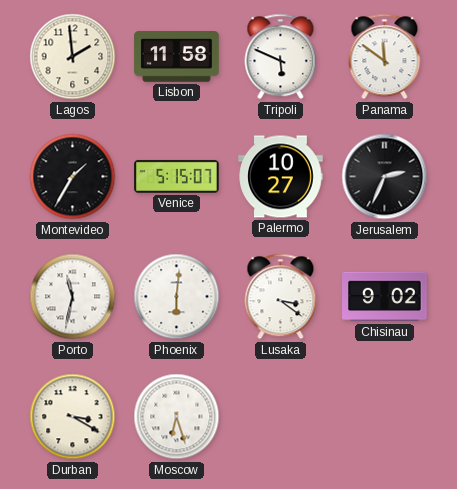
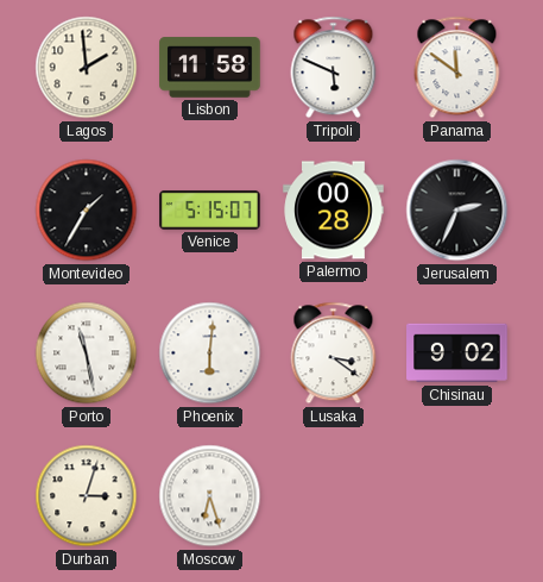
Palermo: 10:27 -> 00:28
Porto: 11:32 -> 11:28
Durban: 3:20 -> 3:03
